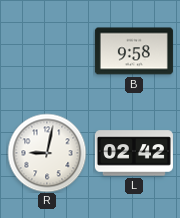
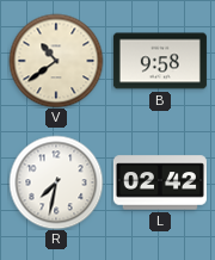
V: none -> 10:39
R: 9:02 -> 7:32
